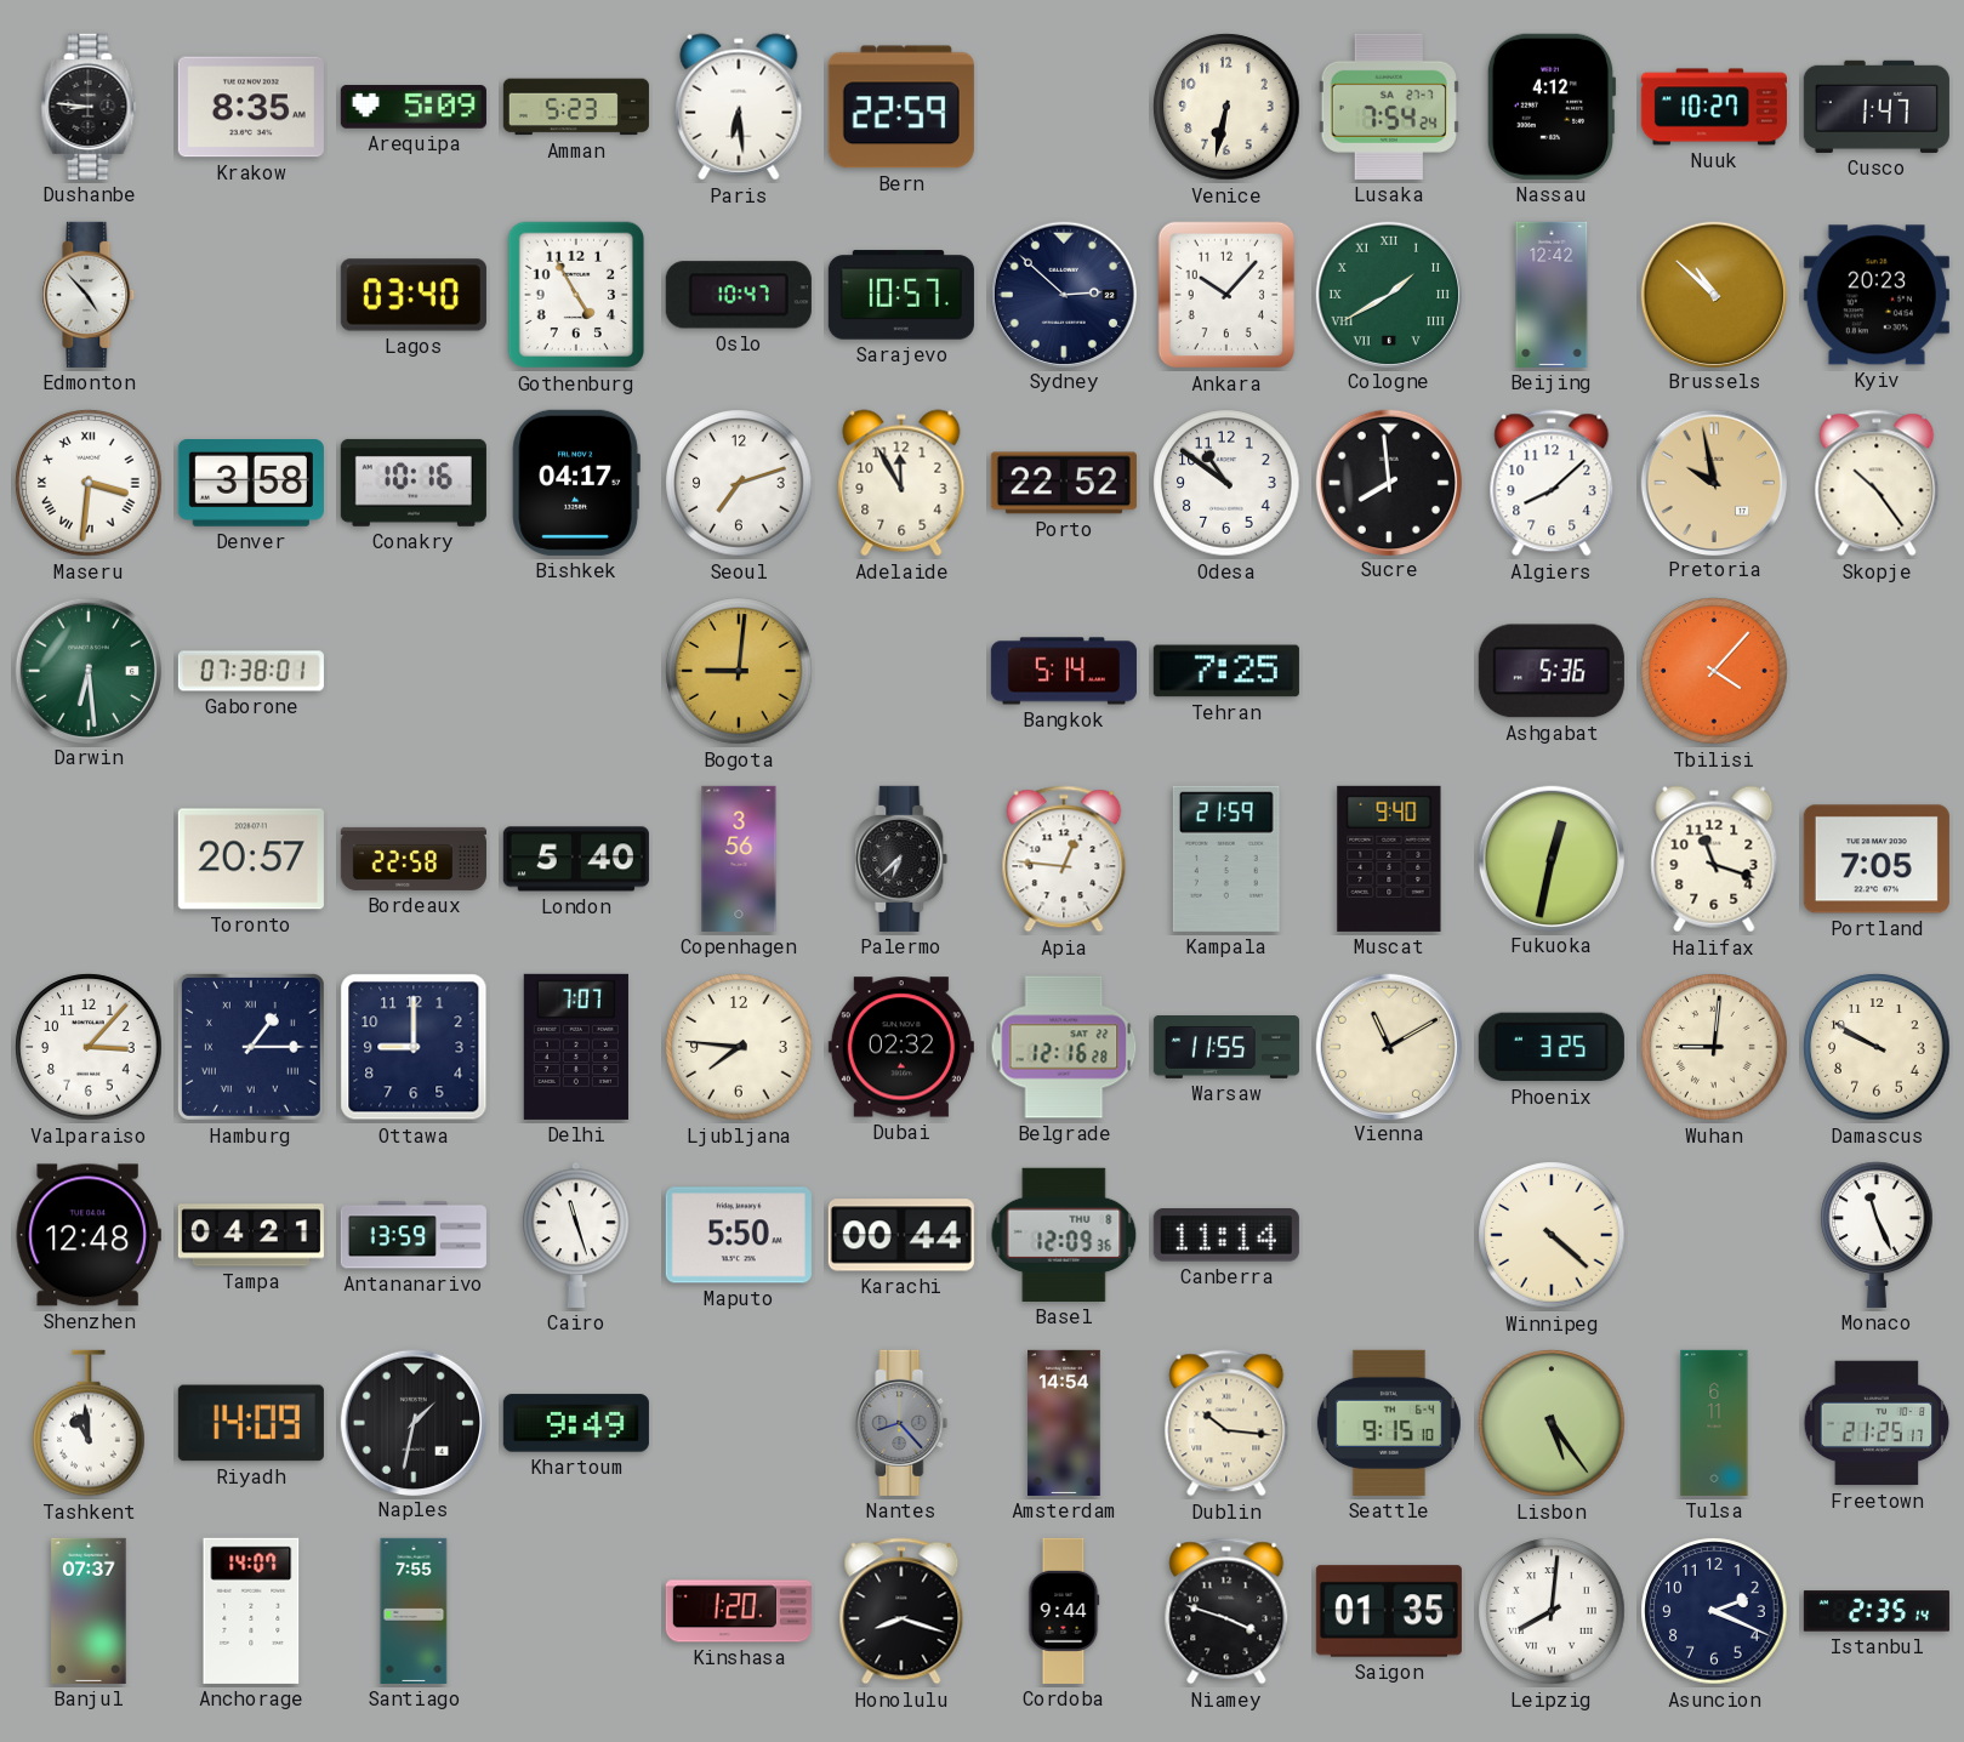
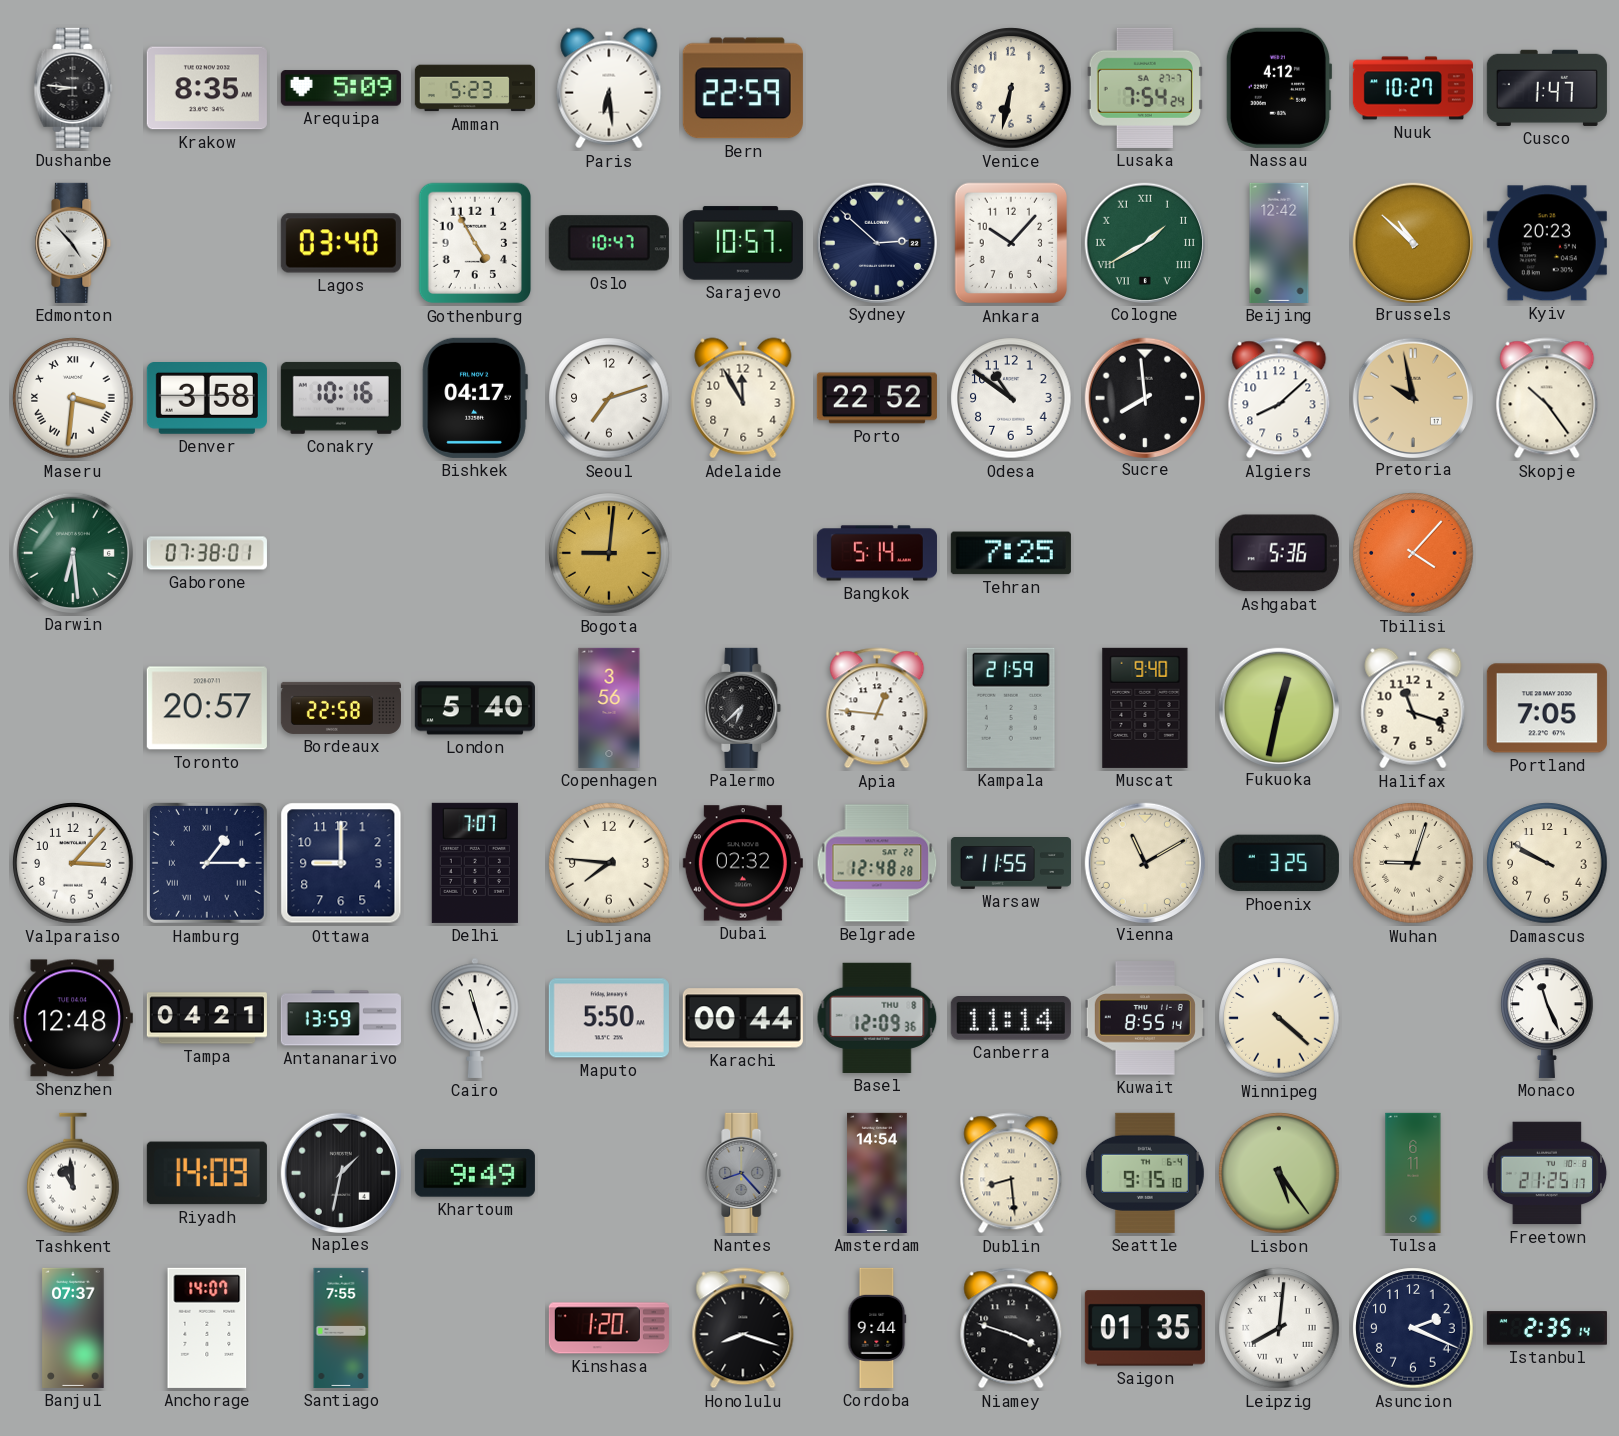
Belgrade: 12:16 -> 12:48
Wuhan: 9:01 -> 9:03
Kuwait: none -> 8:55
Dublin: 10:16 -> 8:29
